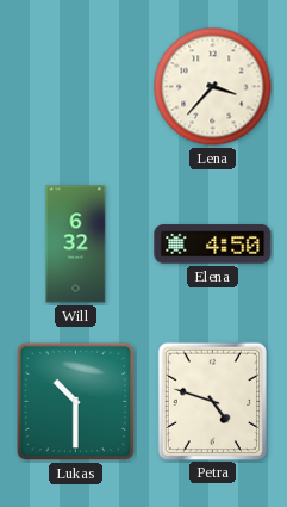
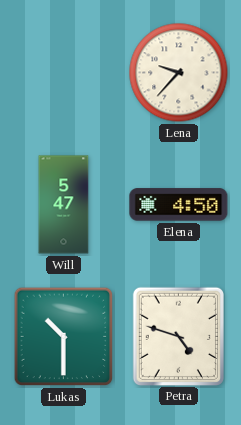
Lena: 3:37 -> 9:37
Will: 6:32 -> 5:47
